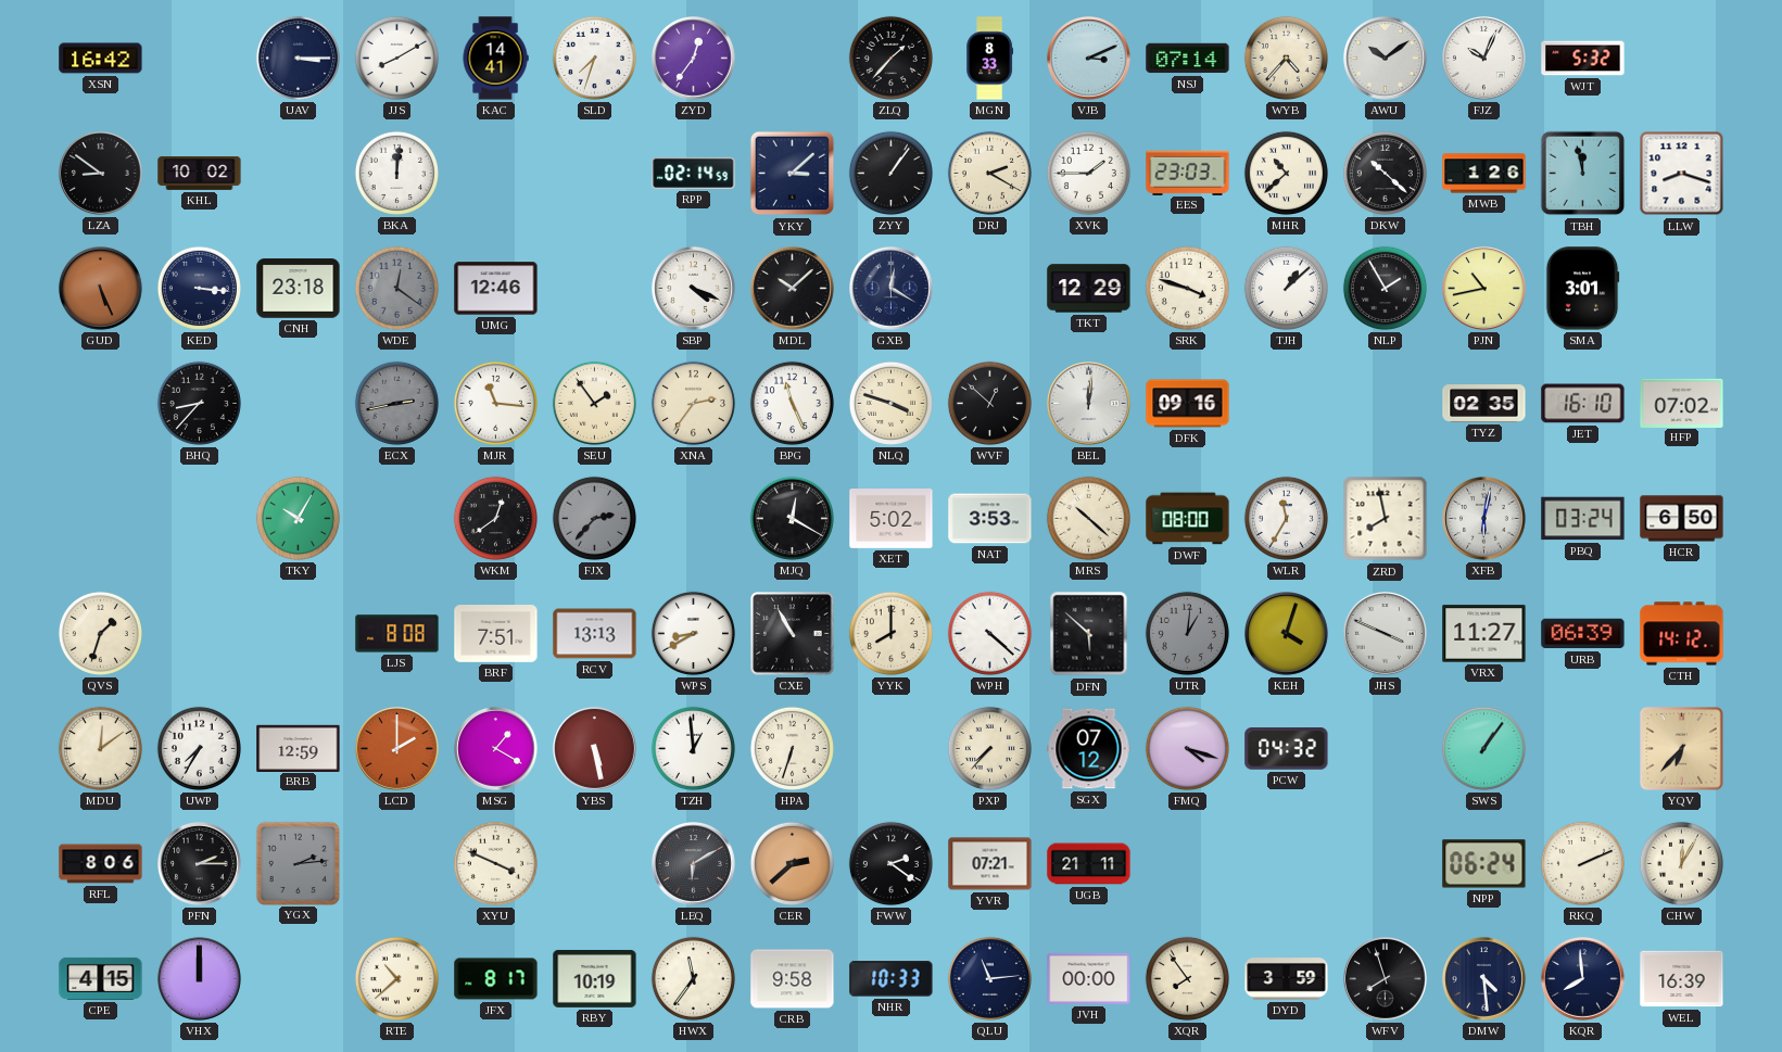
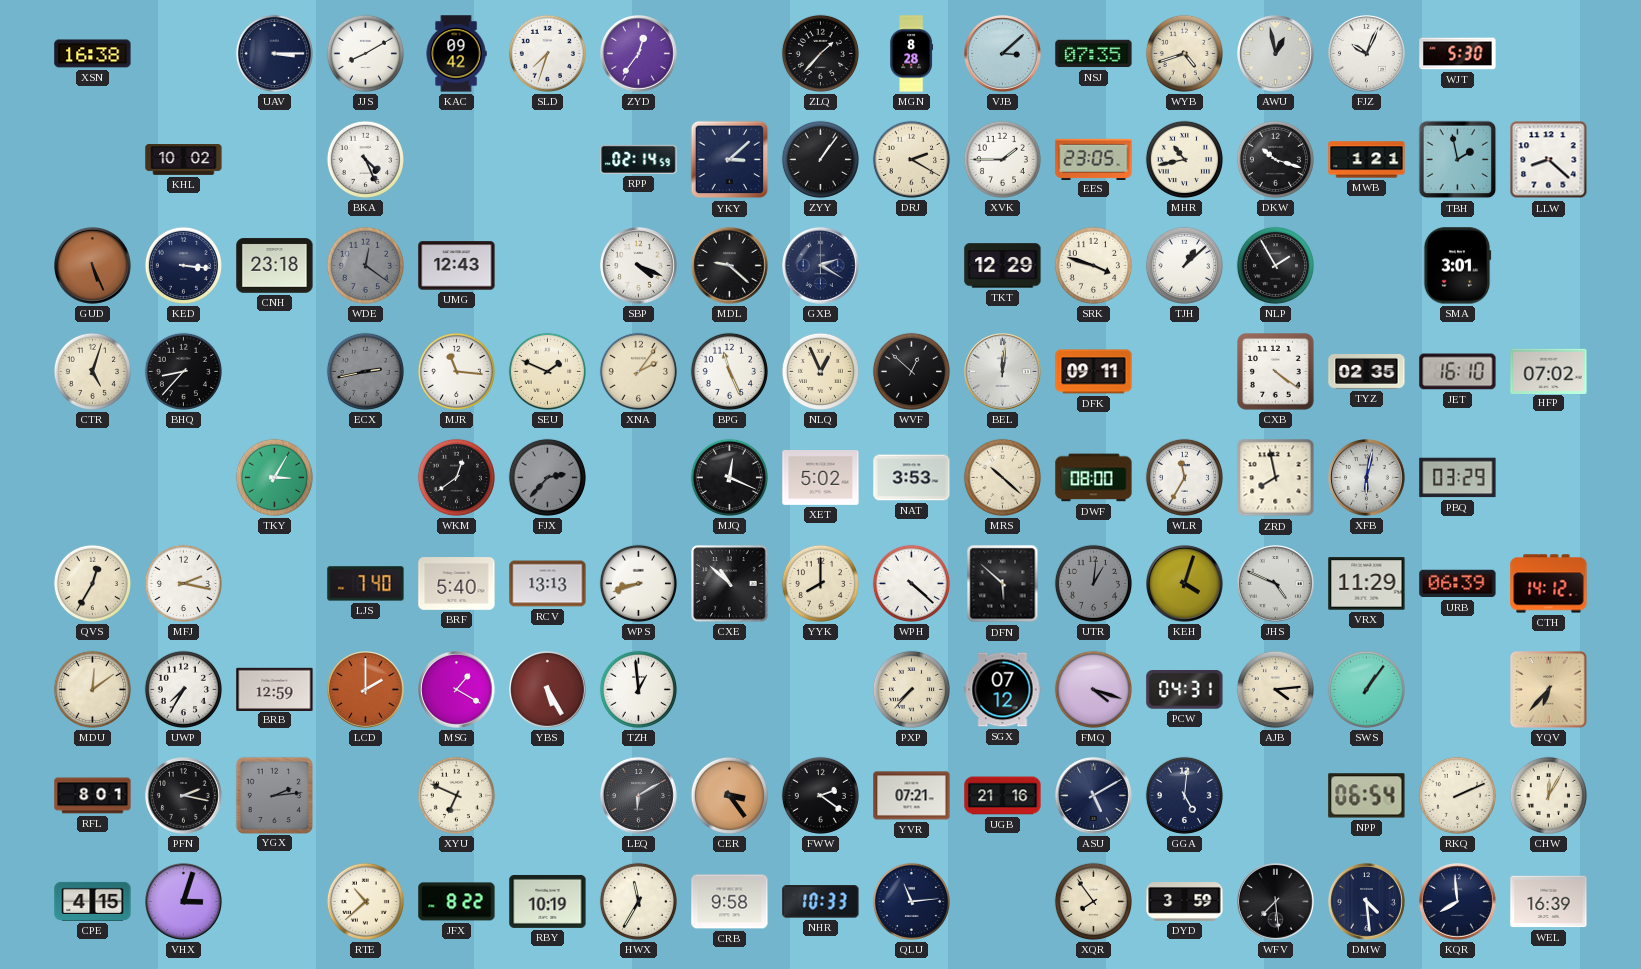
XSN: 16:42 -> 16:38
KAC: 14:41 -> 09:42
MGN: 8:33 -> 8:28
VJB: 3:11 -> 3:08
NSJ: 07:14 -> 07:35
WYB: 4:37 -> 4:42
AWU: 10:09 -> 12:58
WJT: 5:32 -> 5:30
LZA: 8:51 -> none
BKA: 12:01 -> 4:26
EES: 23:03 -> 23:05
MHR: 10:38 -> 10:43
DKW: 10:22 -> 10:18
MWB: 1:26 -> 1:21
TBH: 11:58 -> 1:58
LLW: 8:18 -> 8:22
UMG: 12:46 -> 12:43
MDL: 10:08 -> 9:22
GXB: 12:20 -> 2:20
PJN: 10:43 -> none
CTR: none -> 5:03
SEU: 1:54 -> 1:49
XNA: 2:36 -> 2:06
NLQ: 3:48 -> 12:56
DFK: 09:16 -> 09:11
CXB: none -> 4:21
TKY: 10:05 -> 3:05
MJQ: 12:20 -> 12:19
PBQ: 03:24 -> 03:29
HCR: 6:50 -> none
QVS: 1:33 -> 12:35
MFJ: none -> 2:17
LJS: 8:08 -> 7:40
BRF: 7:51 -> 5:40
WPS: 8:40 -> 8:42
CXE: 10:55 -> 10:52
JHS: 3:49 -> 4:49
VRX: 11:27 -> 11:29
YBS: 5:28 -> 5:25
HPA: 6:33 -> none
PCW: 04:32 -> 04:31
AJB: none -> 4:14
RFL: 8:06 -> 8:01
PFN: 2:15 -> 2:17
XYU: 3:49 -> 6:49
CER: 2:38 -> 3:24
UGB: 21:11 -> 21:16
ASU: none -> 5:10
GGA: none -> 5:01
NPP: 06:24 -> 06:54
VHX: 12:00 -> 3:03
JFX: 8:17 -> 8:22
HWX: 11:36 -> 11:35
JVH: 00:00 -> none
WFV: 7:57 -> 7:29
